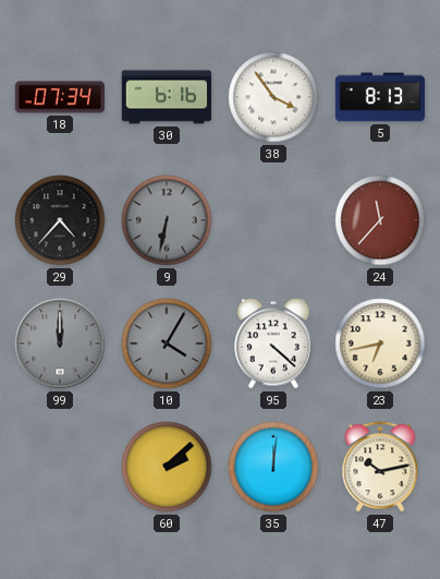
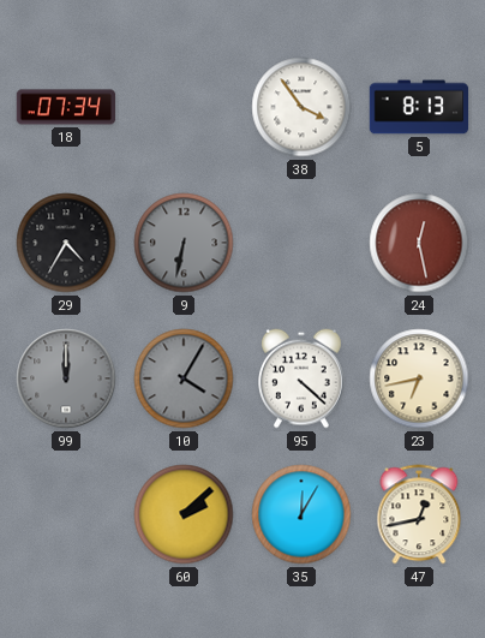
30: 6:16 -> none
29: 4:37 -> 4:35
24: 11:37 -> 12:28
35: 12:01 -> 12:05
47: 10:13 -> 12:43
